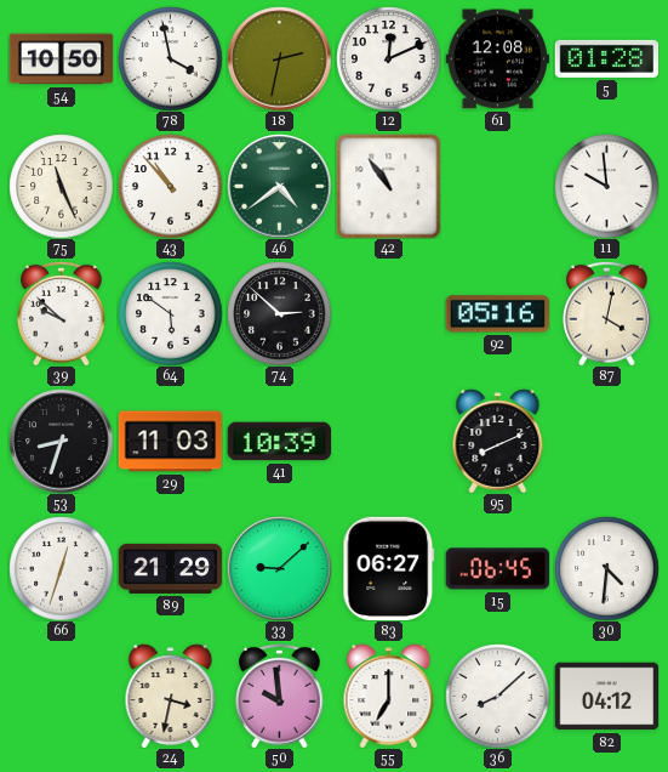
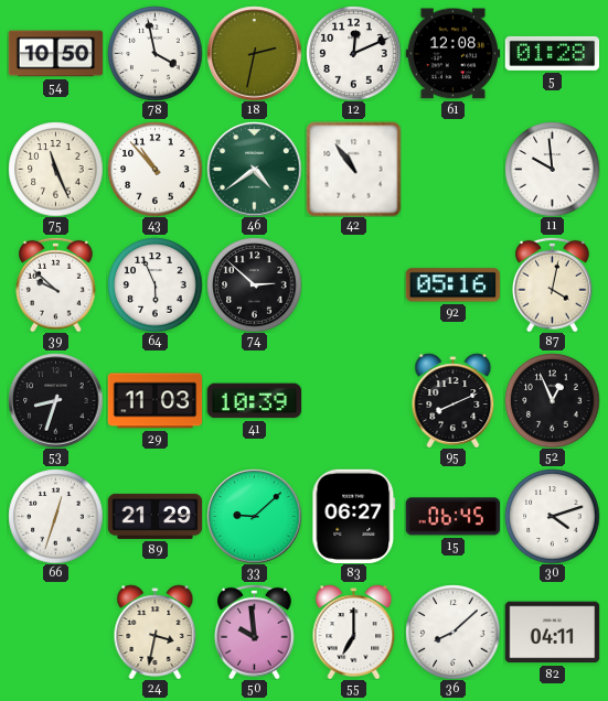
64: 5:51 -> 5:56
52: none -> 12:56
30: 4:31 -> 4:12
82: 04:12 -> 04:11
